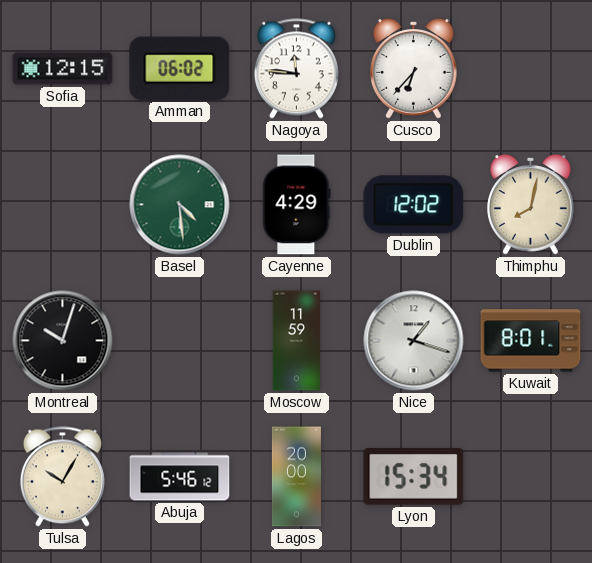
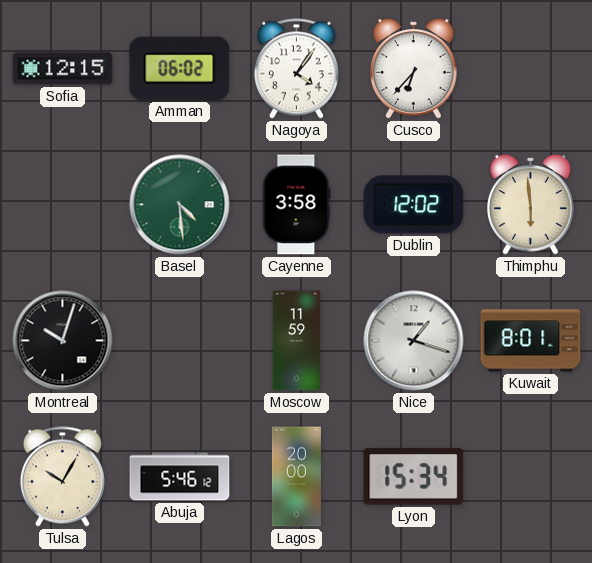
Nagoya: 11:46 -> 4:06
Cayenne: 4:29 -> 3:58
Thimphu: 8:02 -> 5:59
